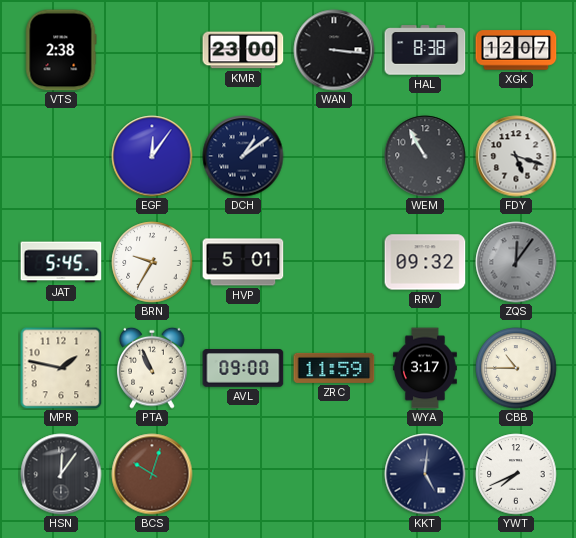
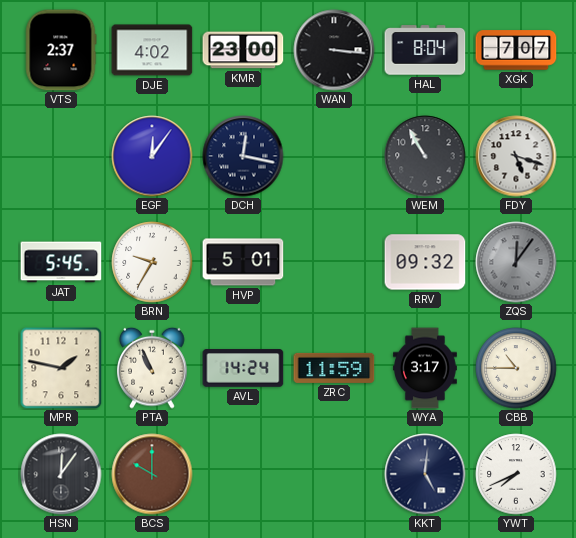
VTS: 2:38 -> 2:37
DJE: none -> 4:02
HAL: 8:38 -> 8:04
XGK: 12:07 -> 7:07
DCH: 1:09 -> 12:17
AVL: 09:00 -> 14:24
BCS: 10:03 -> 10:00
